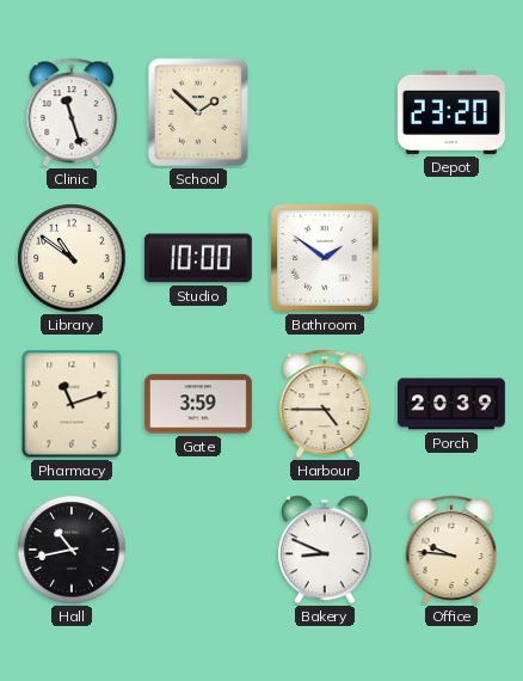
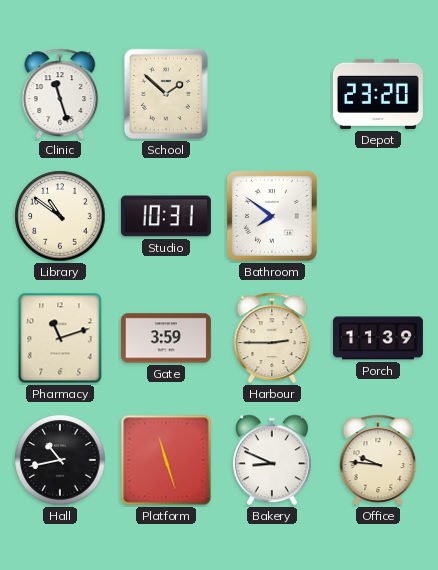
Studio: 10:00 -> 10:31
Bathroom: 1:51 -> 7:51
Harbour: 4:45 -> 2:45
Porch: 20:39 -> 11:39
Platform: none -> 11:27
